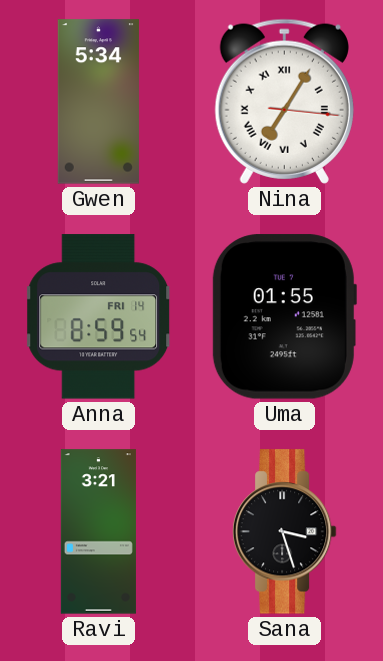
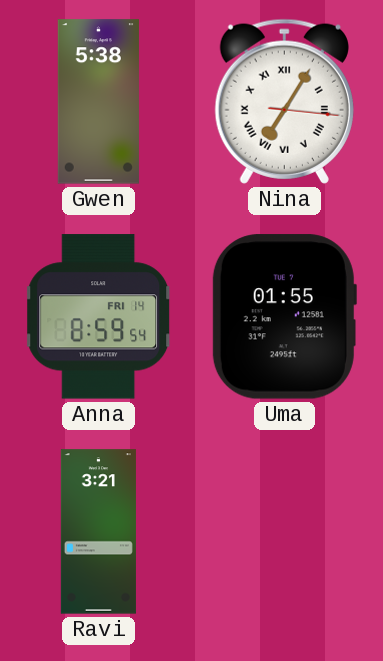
Gwen: 5:34 -> 5:38
Sana: 3:27 -> none
